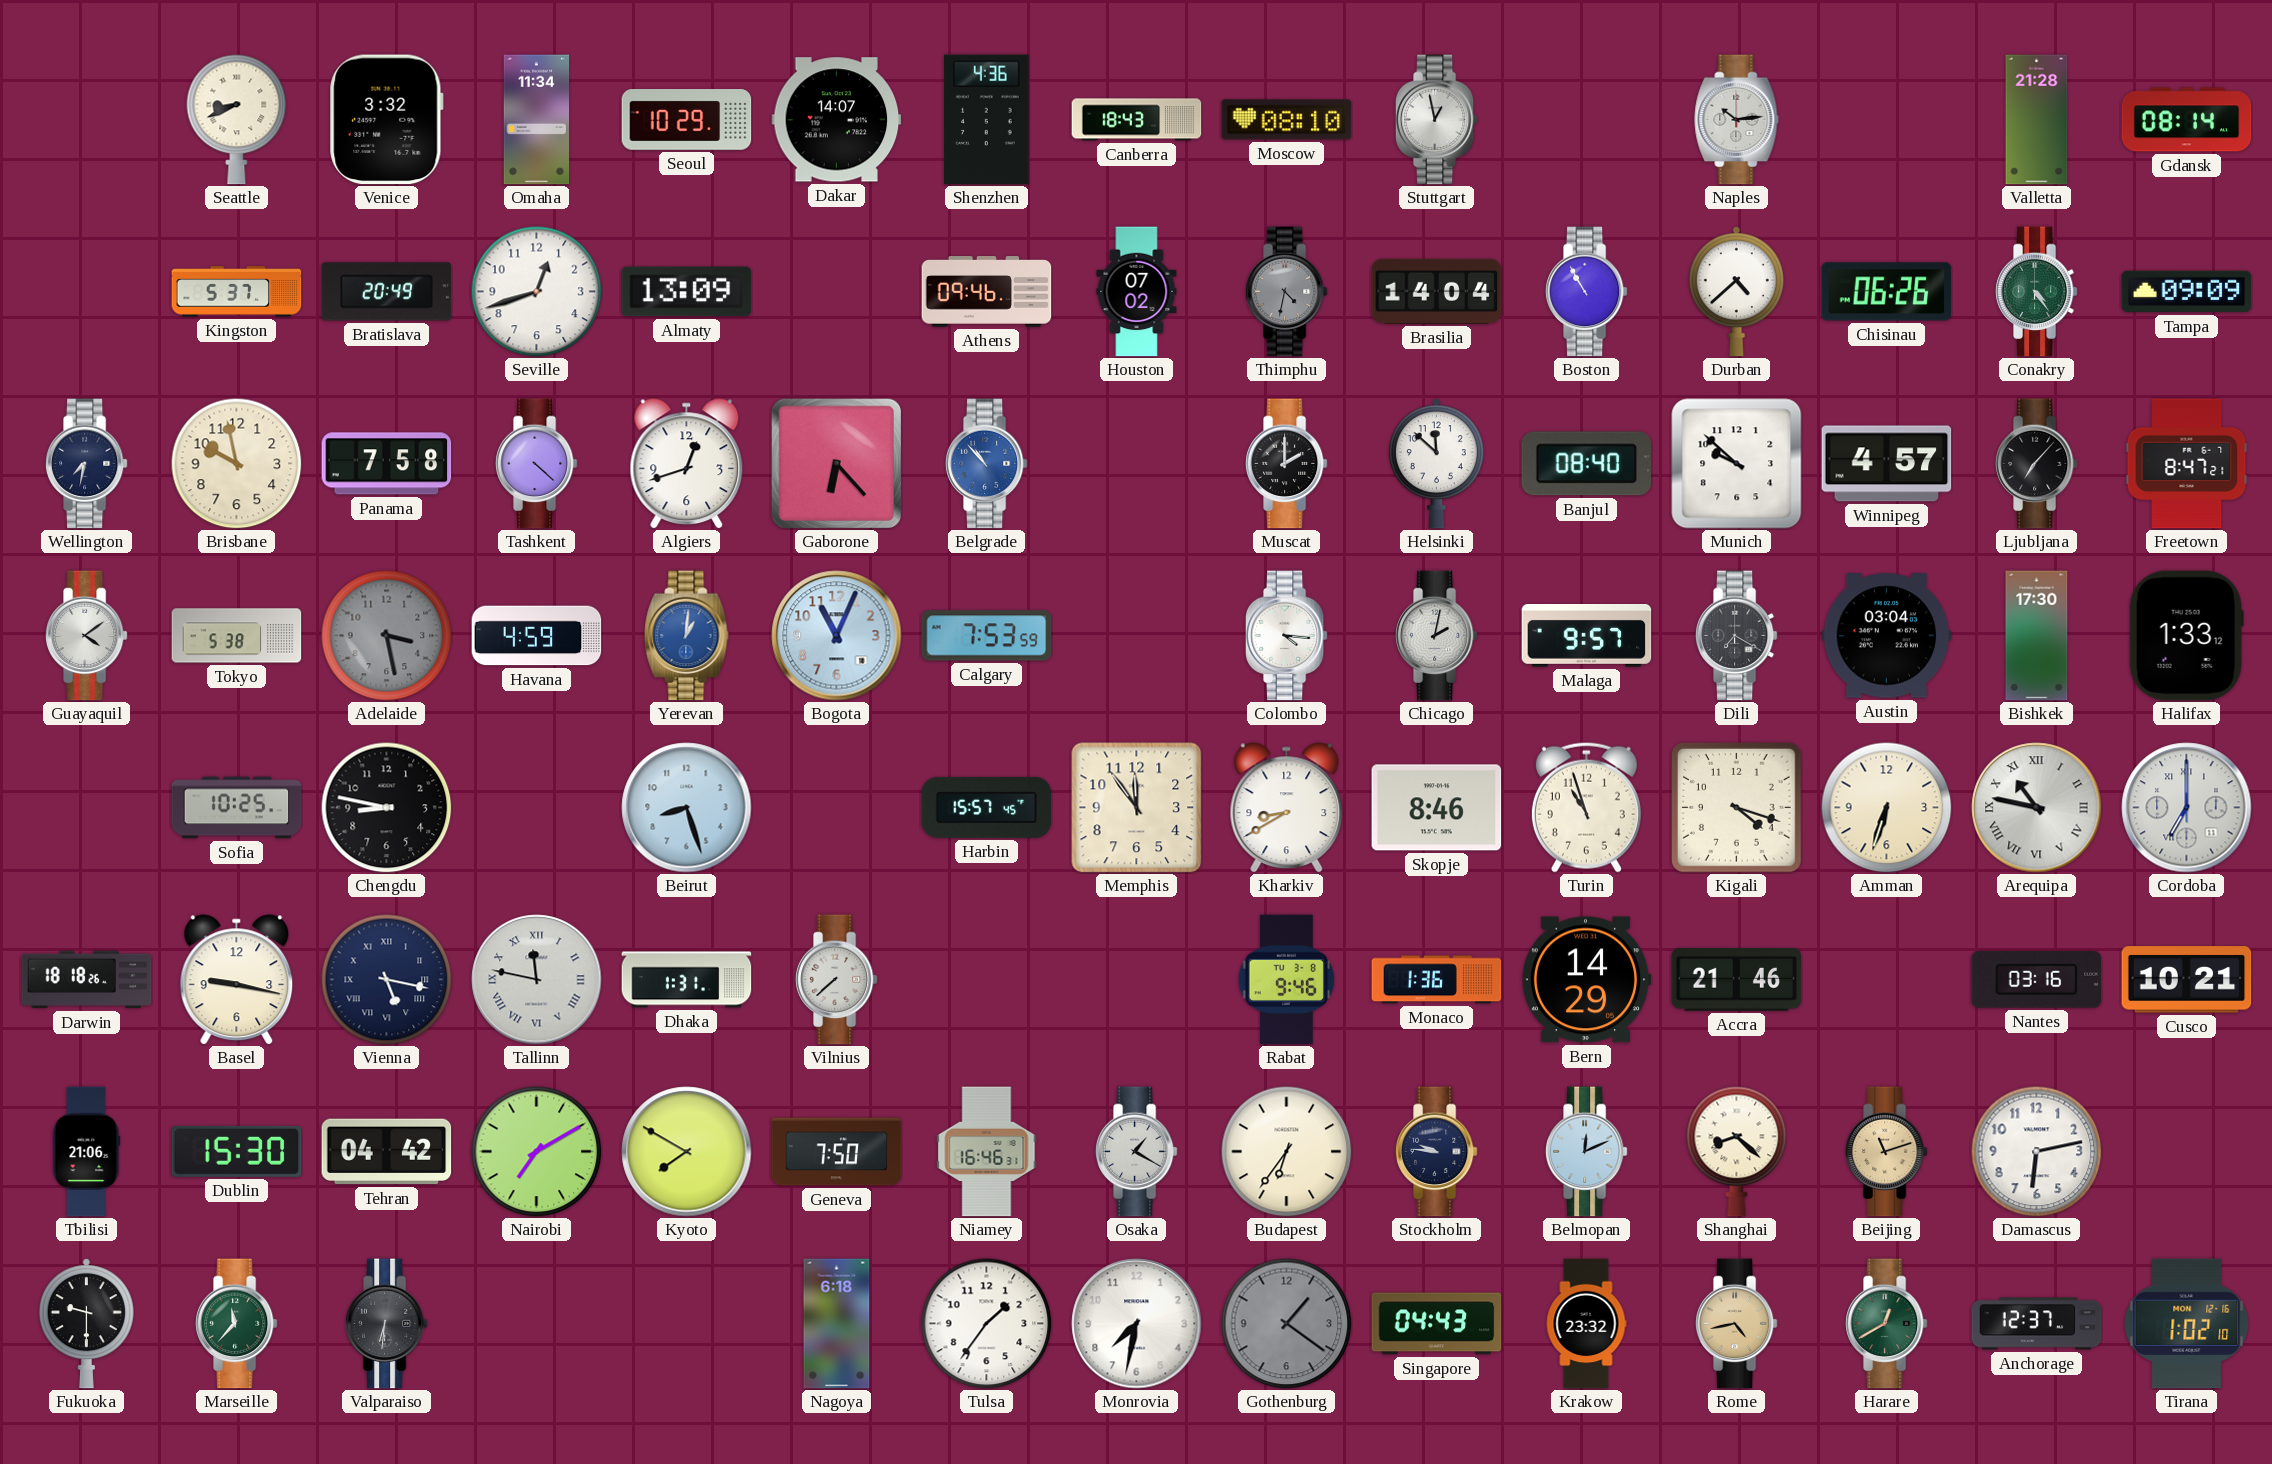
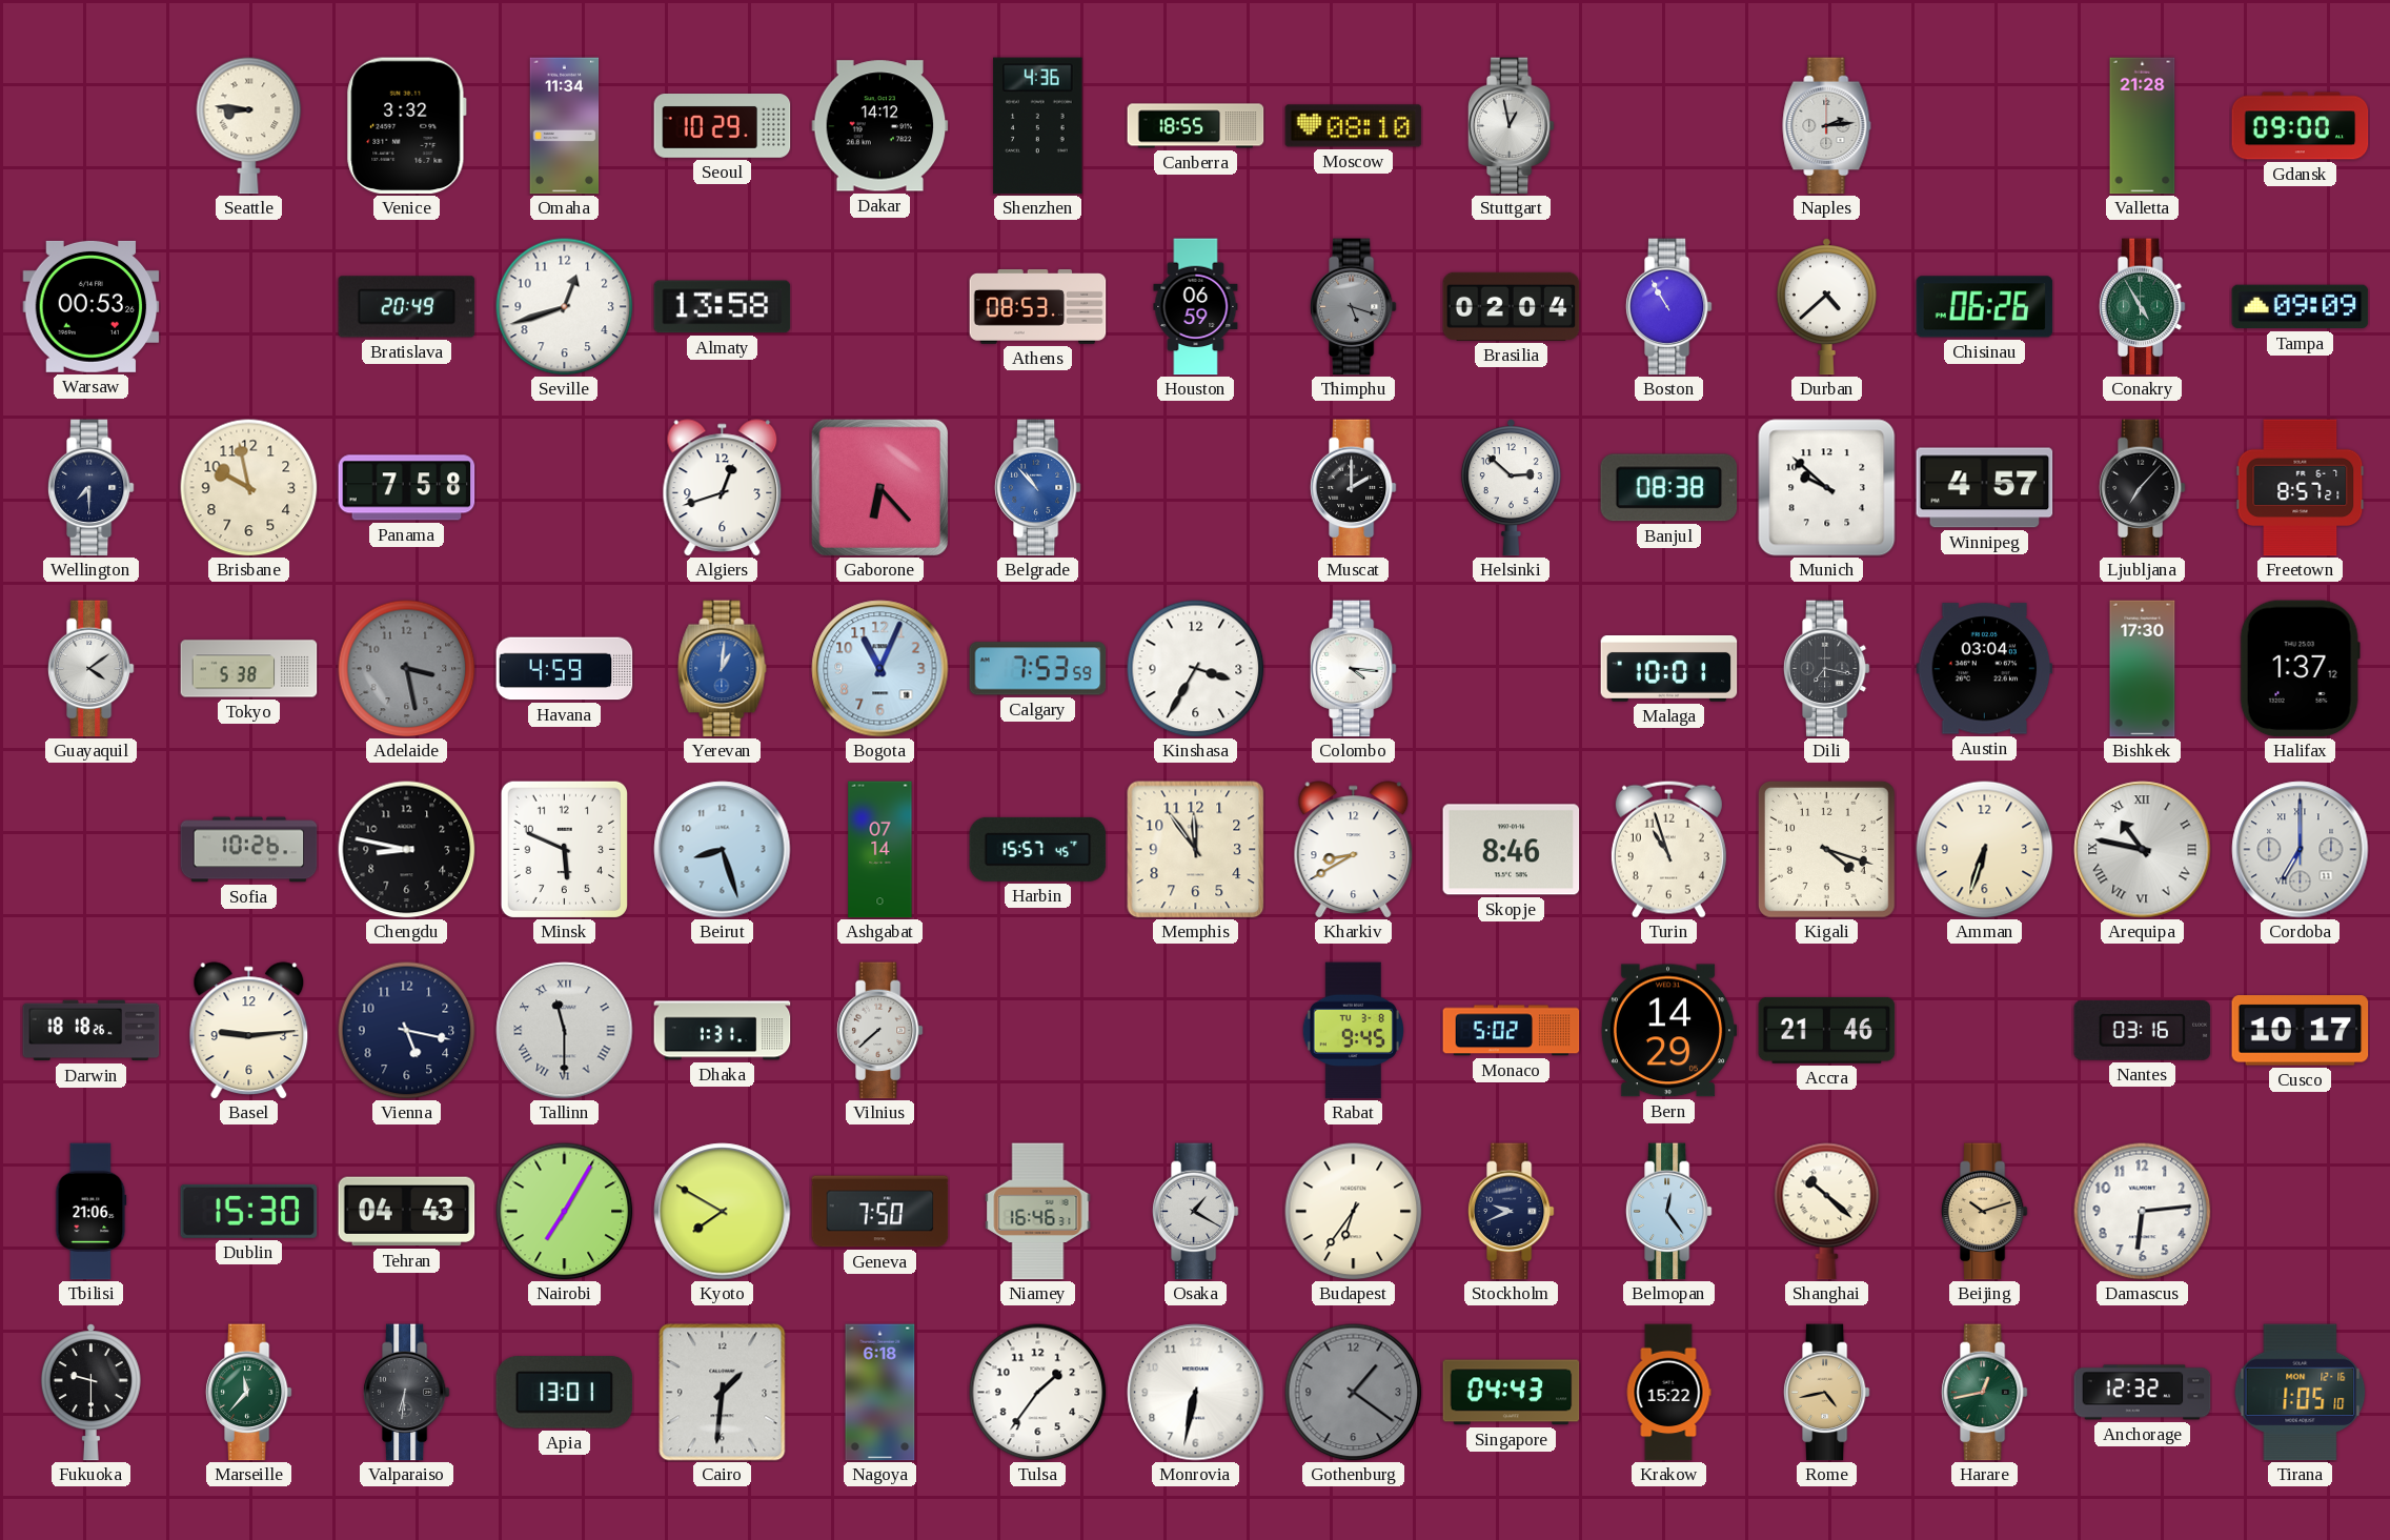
Seattle: 8:41 -> 8:46
Dakar: 14:07 -> 14:12
Canberra: 18:43 -> 18:55
Naples: 10:14 -> 2:14
Gdansk: 08:14 -> 09:00
Warsaw: none -> 00:53
Kingston: 5:37 -> none
Almaty: 13:09 -> 13:58
Athens: 09:46 -> 08:53
Houston: 07:02 -> 06:59
Thimphu: 4:32 -> 5:18
Brasilia: 14:04 -> 02:04
Conakry: 4:24 -> 4:55
Wellington: 7:32 -> 7:30
Tashkent: 4:22 -> none
Helsinki: 11:52 -> 2:52
Banjul: 08:40 -> 08:38
Freetown: 8:47 -> 8:57
Kinshasa: none -> 3:35
Chicago: 2:02 -> none
Malaga: 9:57 -> 10:01
Dili: 7:20 -> 7:17
Halifax: 1:33 -> 1:37
Sofia: 10:25 -> 10:26
Minsk: none -> 5:49
Ashgabat: none -> 07:14
Basel: 9:17 -> 9:14
Vienna numerals: Roman -> Arabic
Tallinn: 11:47 -> 11:30
Rabat: 9:46 -> 9:45
Monaco: 1:36 -> 5:02
Cusco: 10:21 -> 10:17
Tehran: 04:42 -> 04:43
Nairobi: 7:10 -> 7:05
Stockholm: 9:46 -> 9:41
Belmopan: 12:11 -> 12:24
Shanghai: 8:22 -> 10:22
Beijing: 11:12 -> 10:12
Damascus: 6:13 -> 6:14
Apia: none -> 13:01
Cairo: none -> 1:31
Monrovia: 7:32 -> 6:32
Krakow: 23:32 -> 15:22
Harare: 12:40 -> 12:43
Anchorage: 12:37 -> 12:32
Tirana: 1:02 -> 1:05
